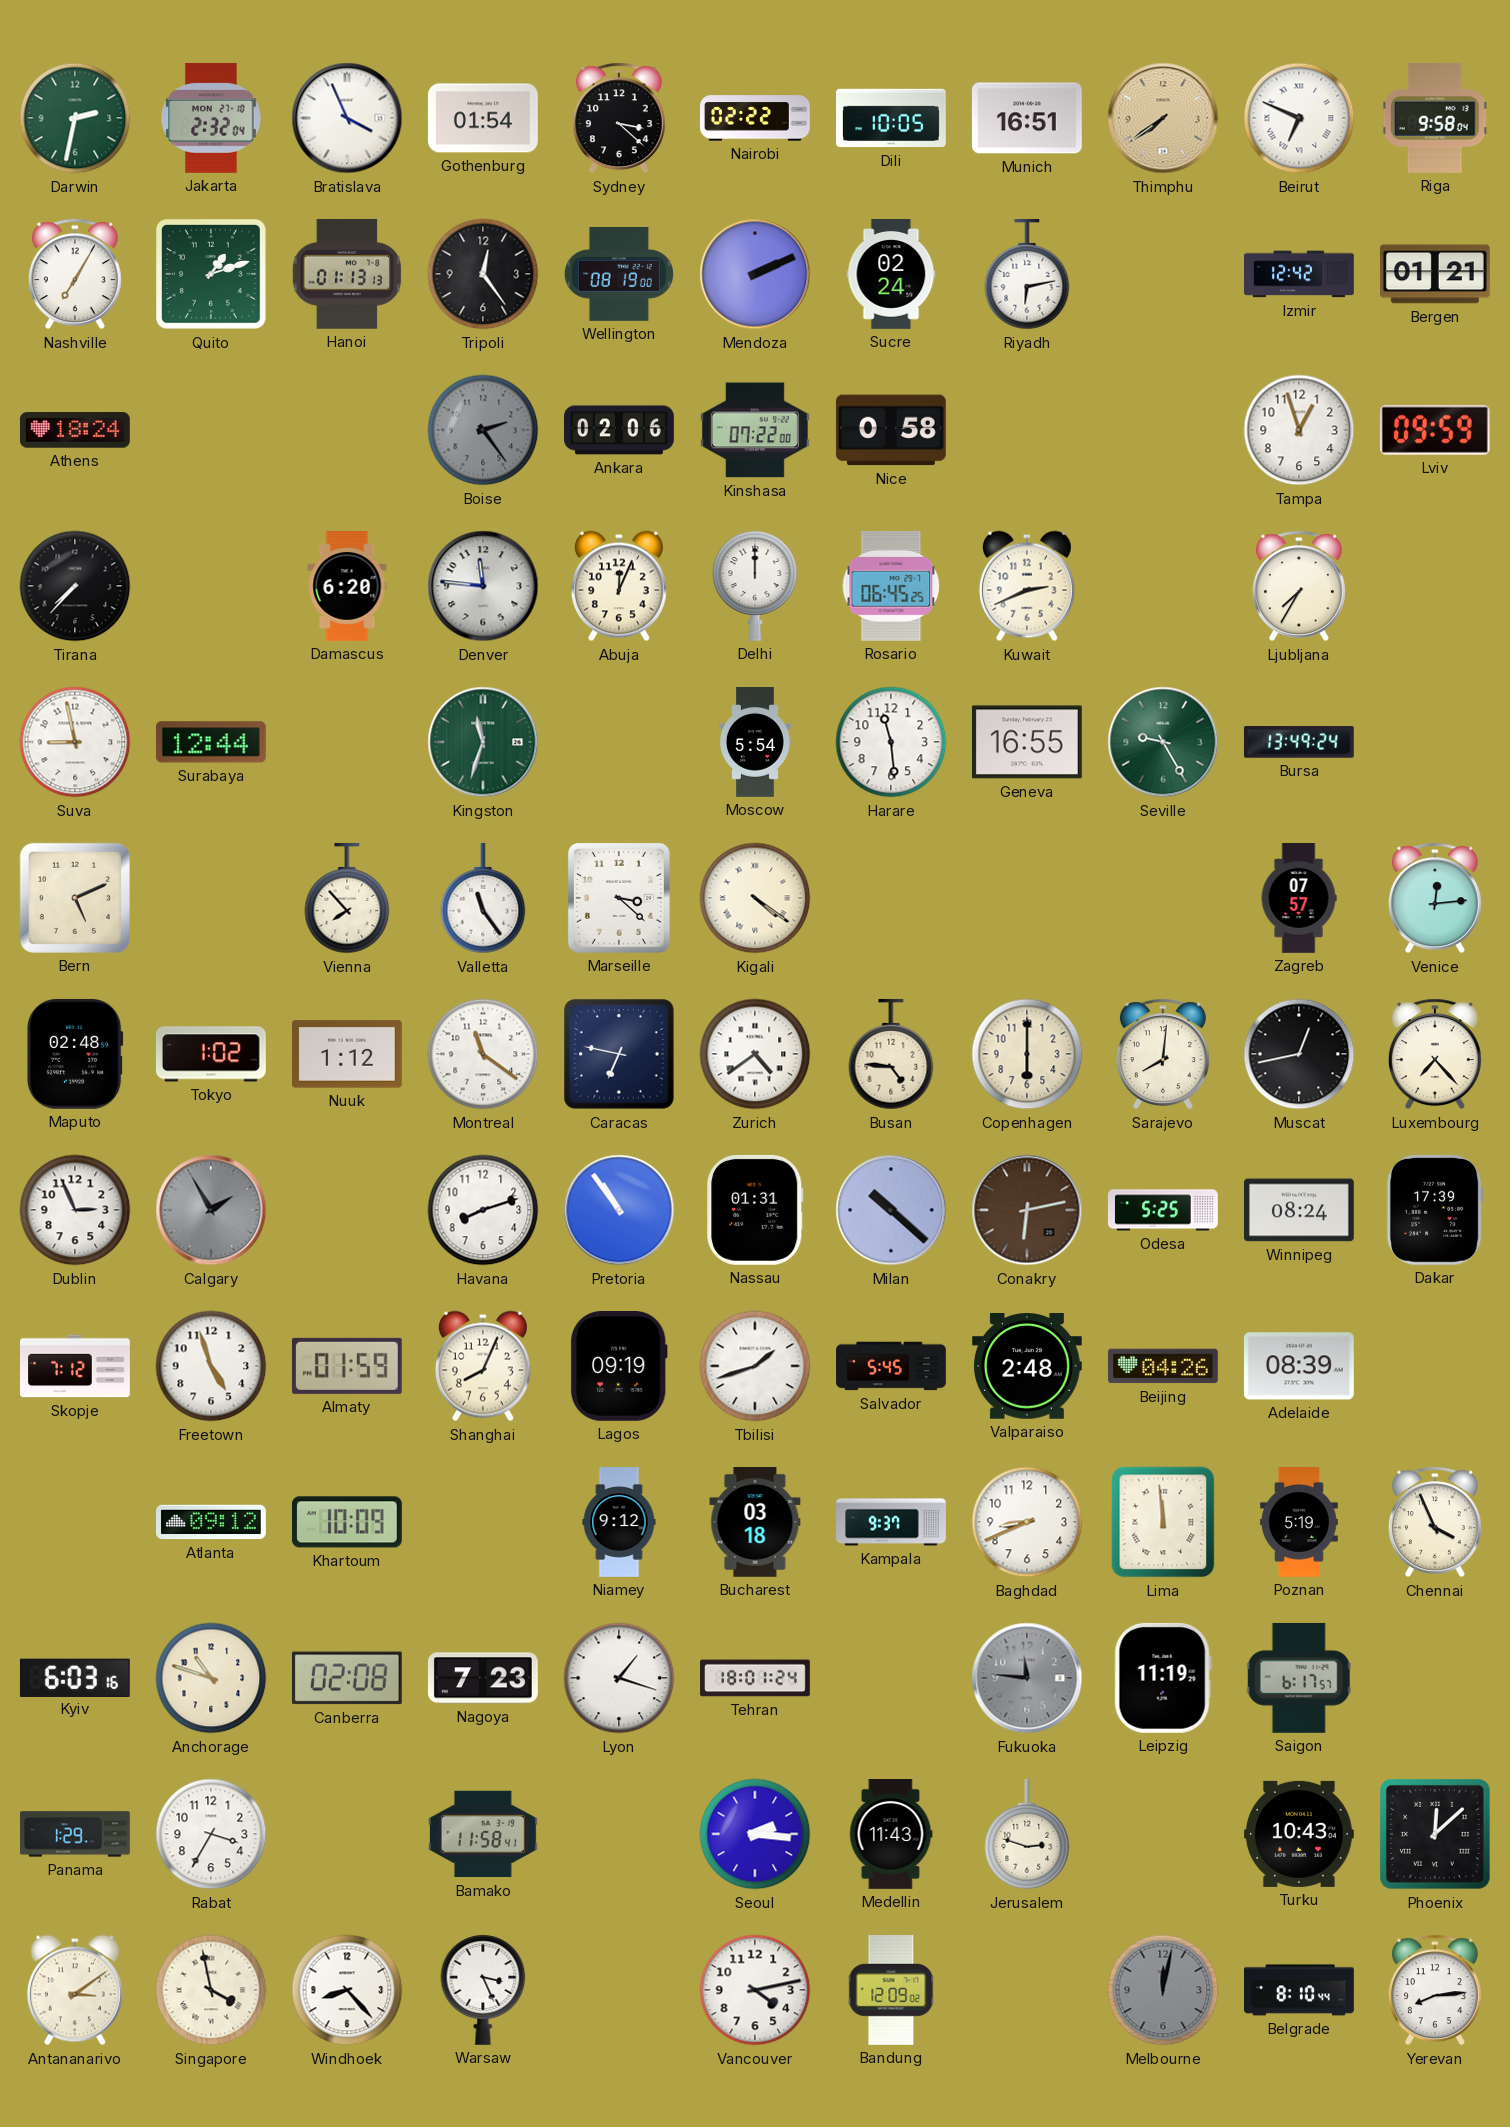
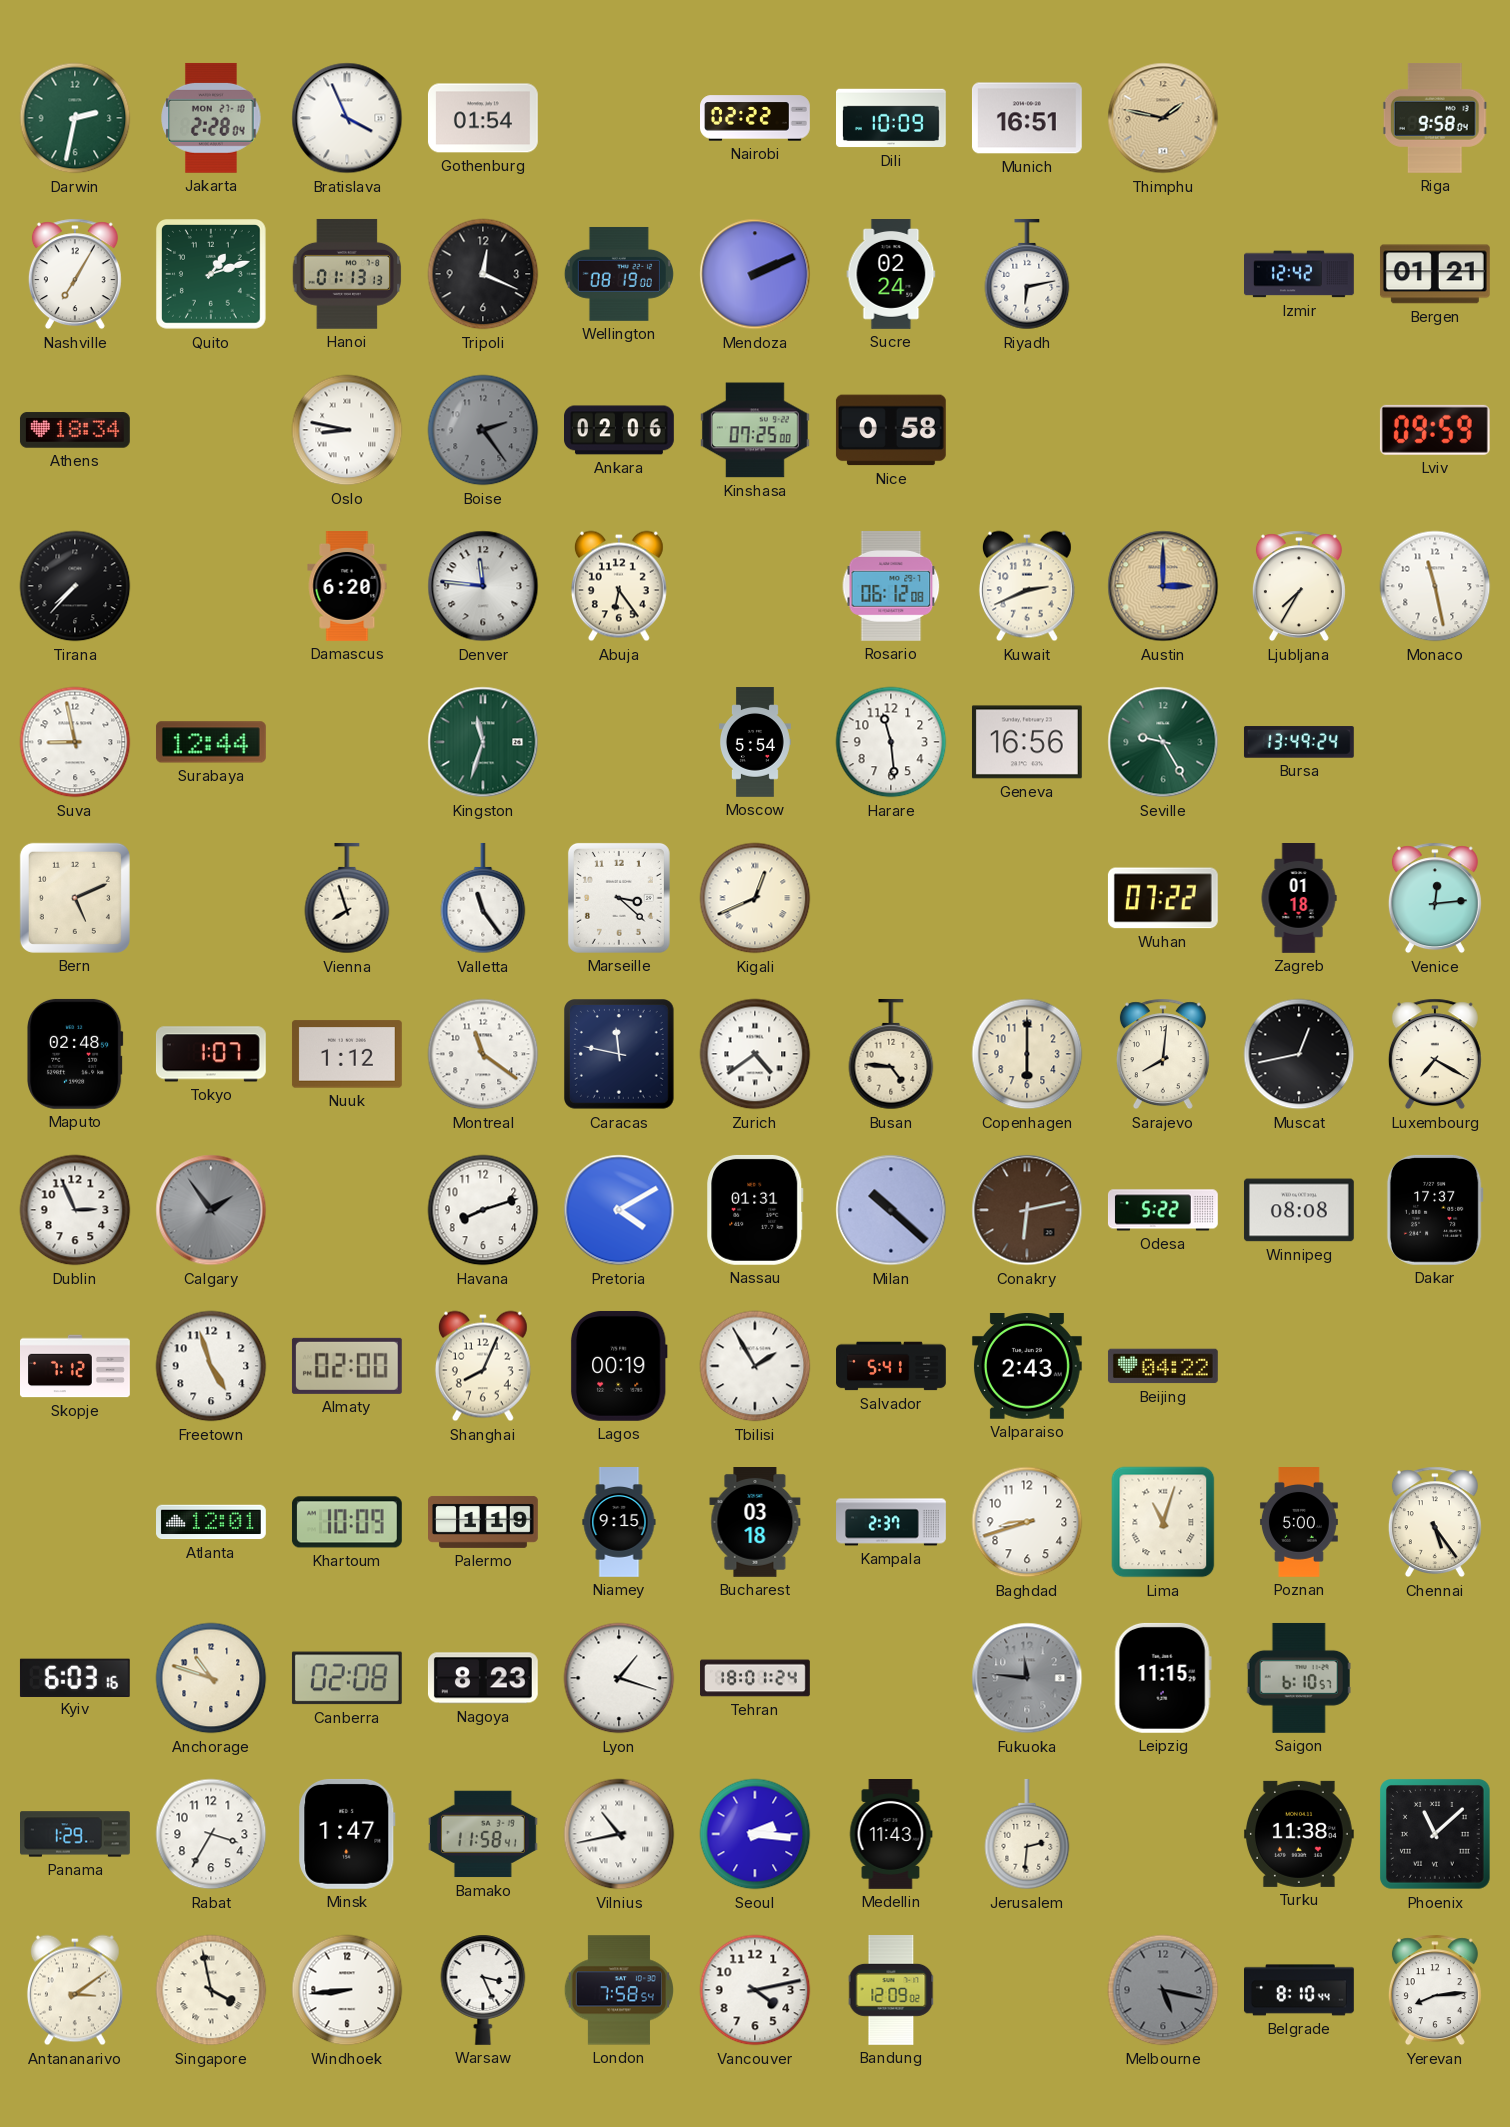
Jakarta: 2:32 -> 2:28
Sydney: 3:22 -> none
Dili: 10:05 -> 10:09
Thimphu: 7:39 -> 1:47
Beirut: 6:49 -> none
Tripoli: 12:24 -> 12:19
Athens: 18:24 -> 18:34
Oslo: none -> 8:47
Kinshasa: 07:22 -> 07:25
Tampa: 12:57 -> none
Abuja: 12:04 -> 6:24
Delhi: 12:00 -> none
Rosario: 06:45 -> 06:12
Austin: none -> 3:00
Monaco: none -> 11:28
Geneva: 16:55 -> 16:56
Vienna: 7:53 -> 7:57
Kigali: 4:21 -> 12:41
Wuhan: none -> 07:22
Zagreb: 07:57 -> 01:18
Tokyo: 1:02 -> 1:07
Caracas: 6:47 -> 11:47
Luxembourg: 7:23 -> 7:20
Calgary: 1:55 -> 1:54
Pretoria: 10:54 -> 4:10
Odesa: 5:25 -> 5:22
Winnipeg: 08:24 -> 08:08
Dakar: 17:39 -> 17:37
Almaty: 01:59 -> 02:00
Lagos: 09:19 -> 00:19
Tbilisi: 1:42 -> 1:55
Salvador: 5:45 -> 5:41
Valparaiso: 2:48 -> 2:43
Beijing: 04:26 -> 04:22
Adelaide: 08:39 -> none
Atlanta: 09:12 -> 12:01
Palermo: none -> 1:19
Niamey: 9:12 -> 9:15
Kampala: 9:37 -> 2:37
Baghdad: 8:41 -> 8:42
Lima: 11:59 -> 11:03
Poznan: 5:19 -> 5:00
Chennai: 3:56 -> 5:24
Nagoya: 7:23 -> 8:23
Leipzig: 11:19 -> 11:15
Saigon: 6:17 -> 6:10
Minsk: none -> 1:47
Vilnius: none -> 10:43
Jerusalem: 2:48 -> 2:31
Turku: 10:43 -> 11:38
Phoenix: 12:08 -> 11:08
Windhoek: 8:23 -> 8:44
London: none -> 7:58
Melbourne: 12:02 -> 5:17
